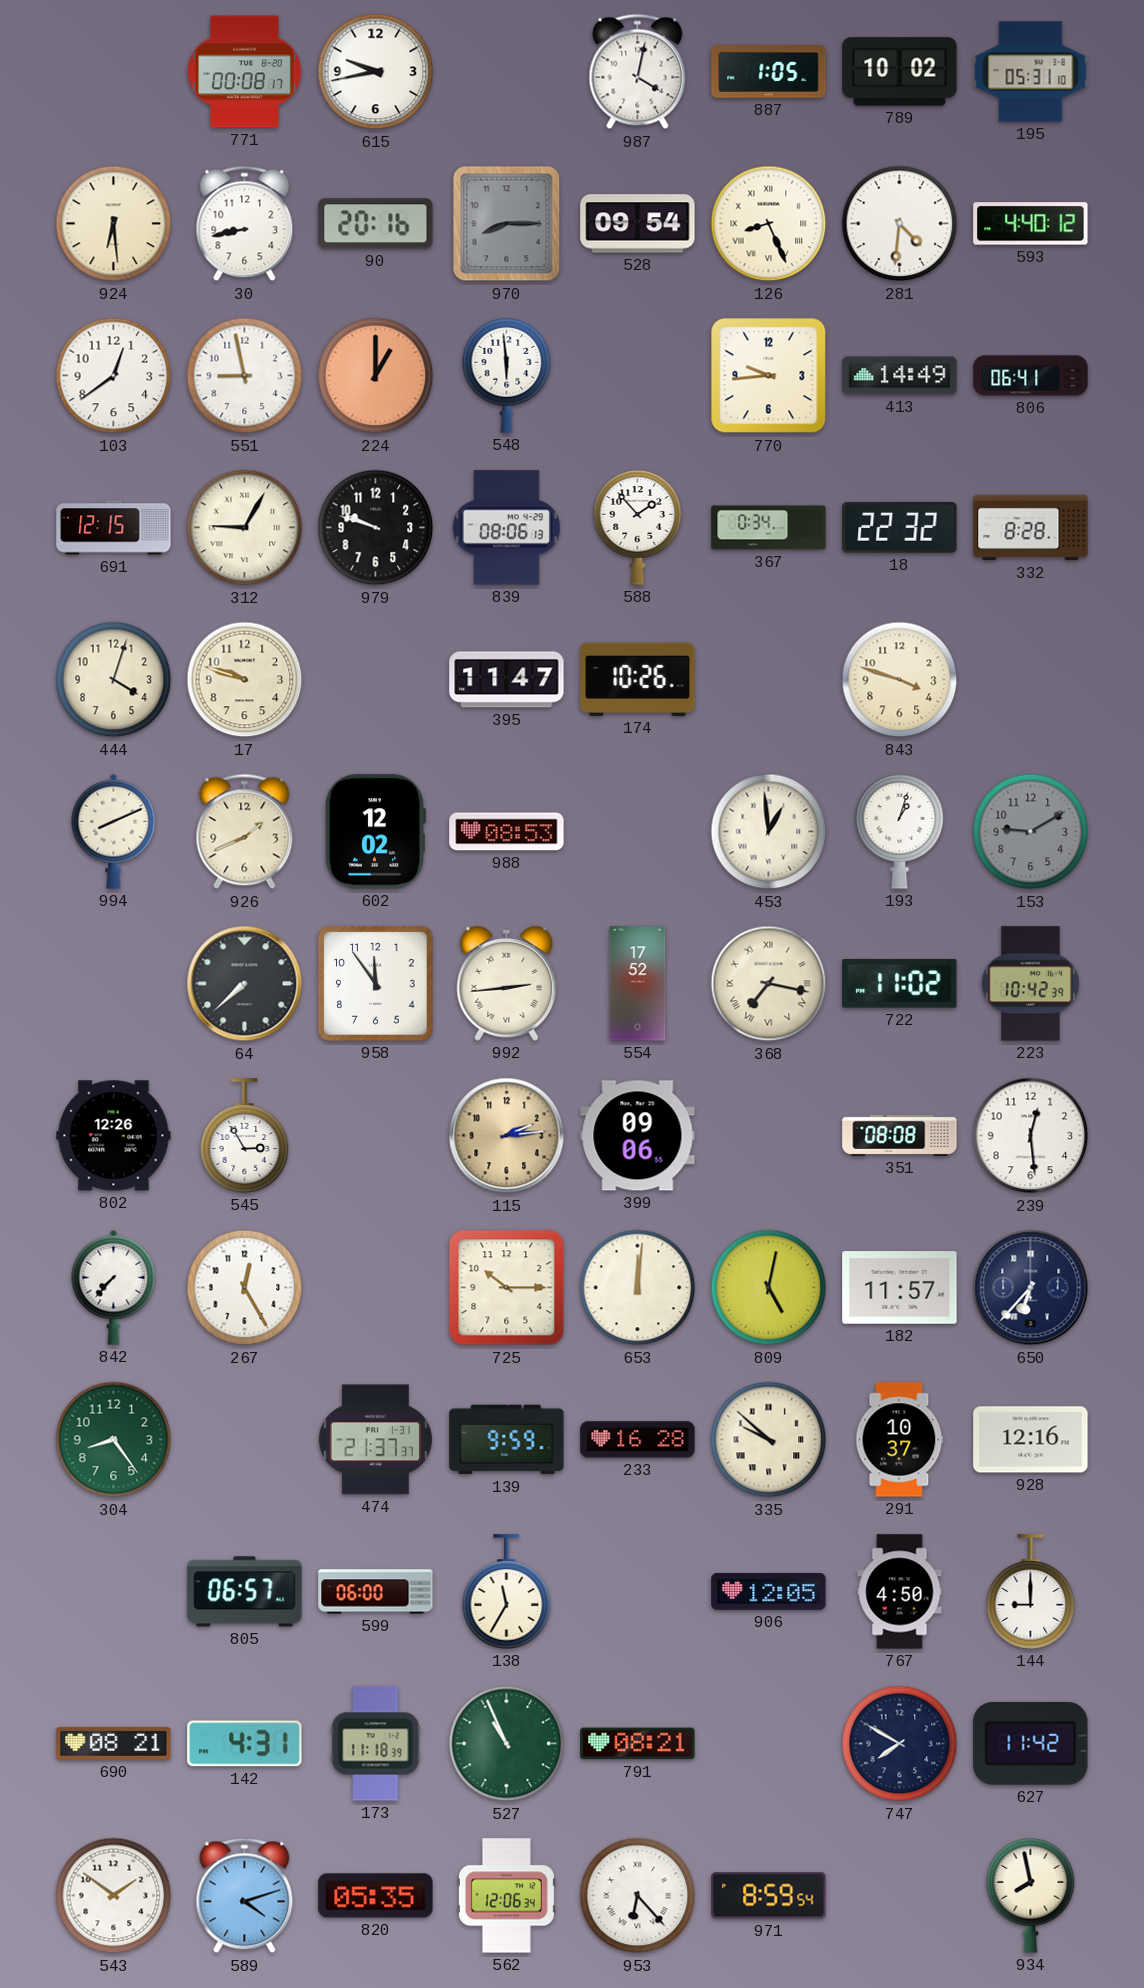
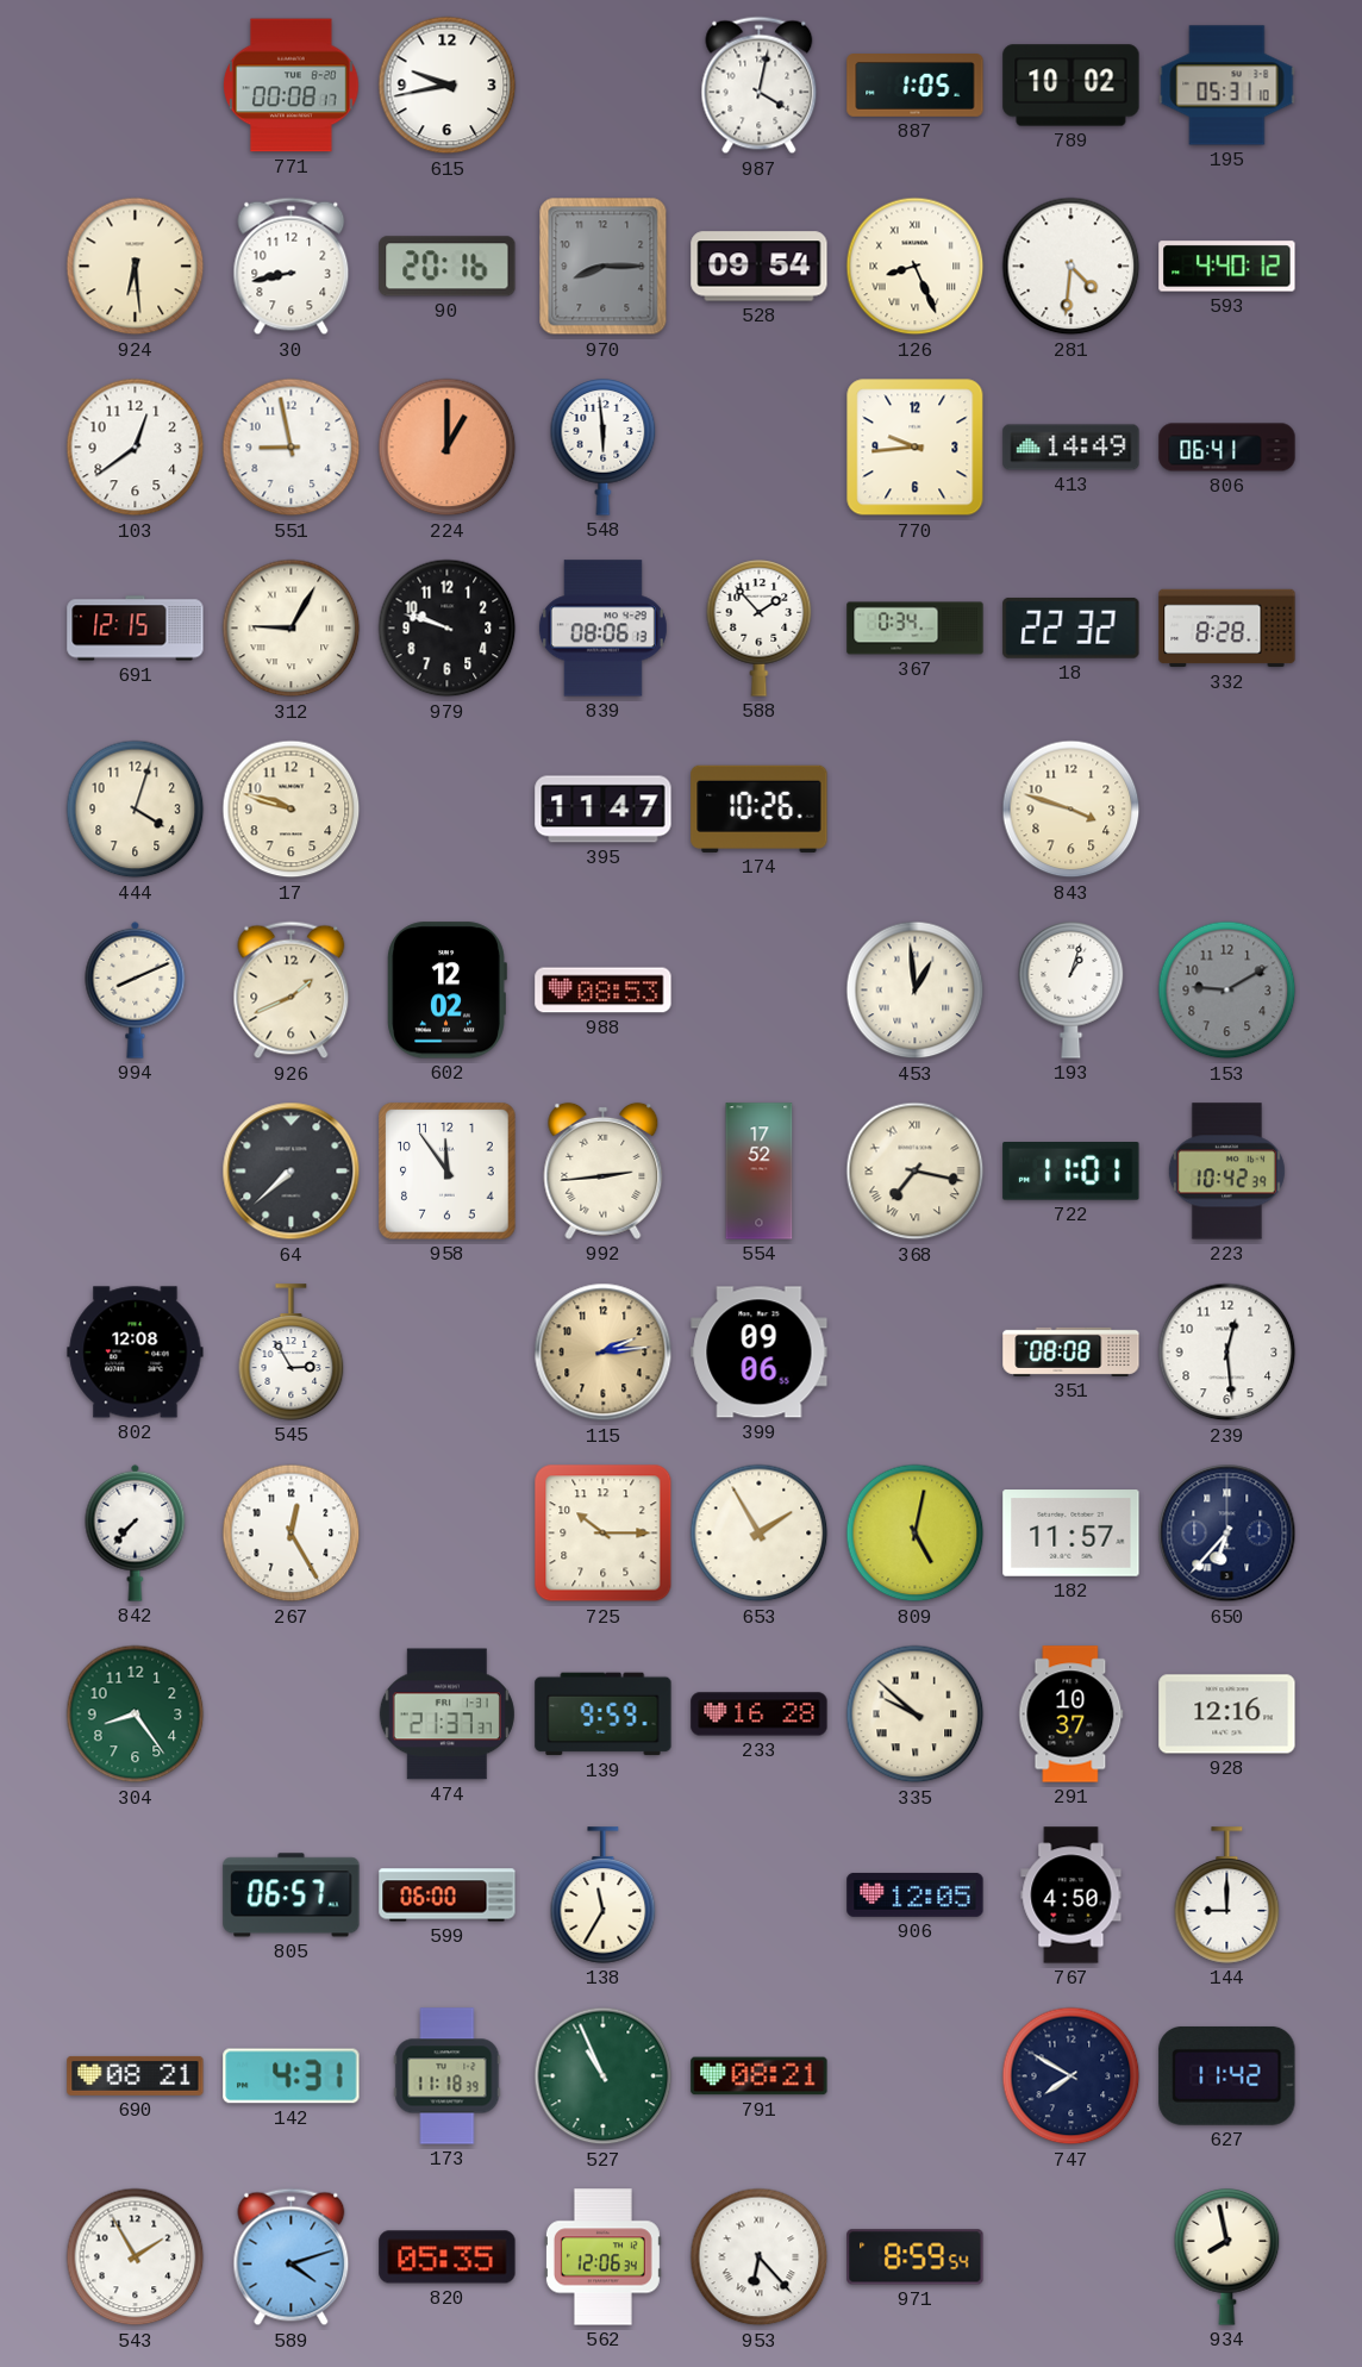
722: 11:02 -> 11:01
802: 12:26 -> 12:08
653: 12:01 -> 1:55
543: 1:51 -> 1:55
